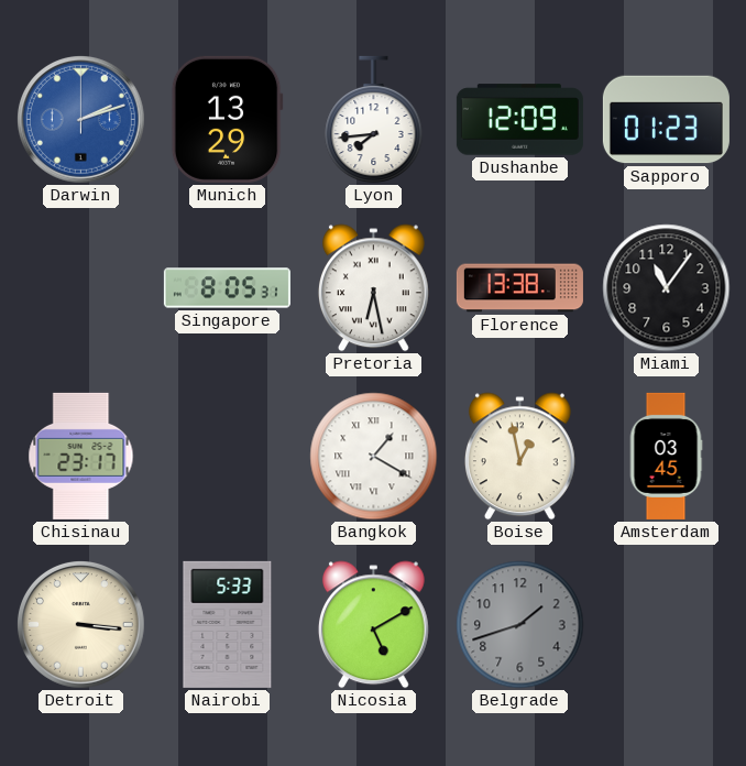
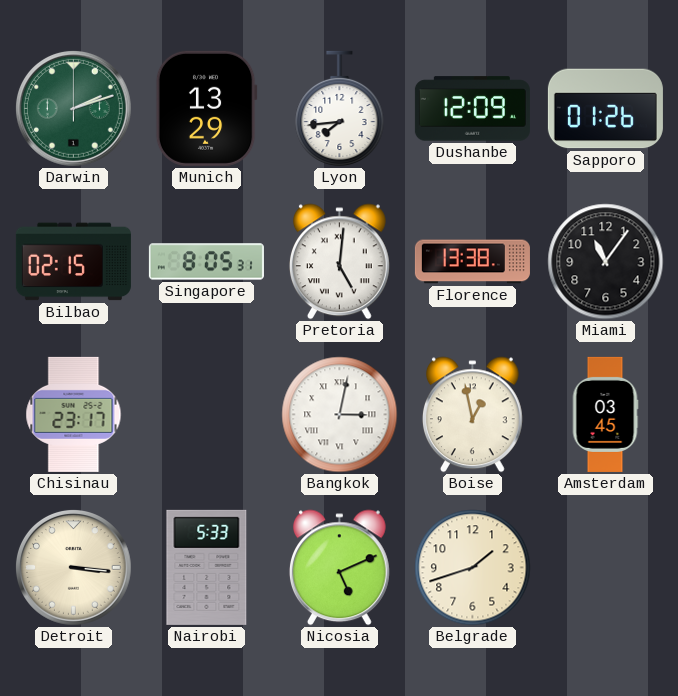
Darwin dial: blue -> green
Sapporo: 01:23 -> 01:26
Bilbao: none -> 02:15
Pretoria: 6:28 -> 5:01
Bangkok: 1:20 -> 3:02
Nicosia: 5:10 -> 5:11
Belgrade dial: grey -> cream
